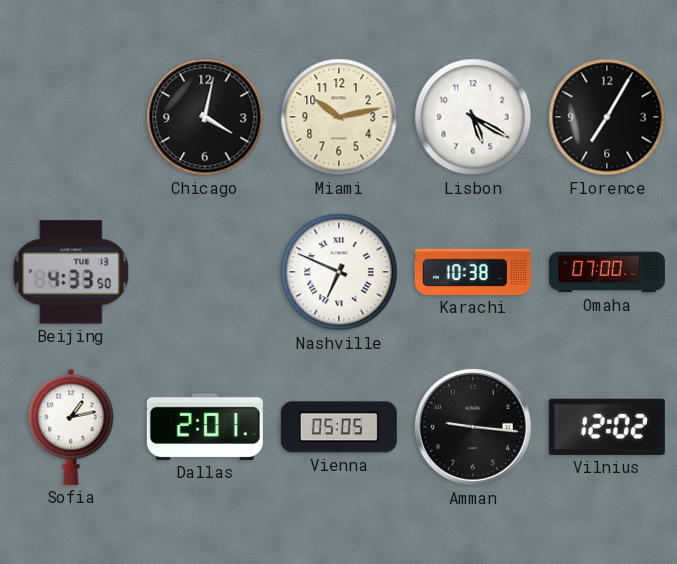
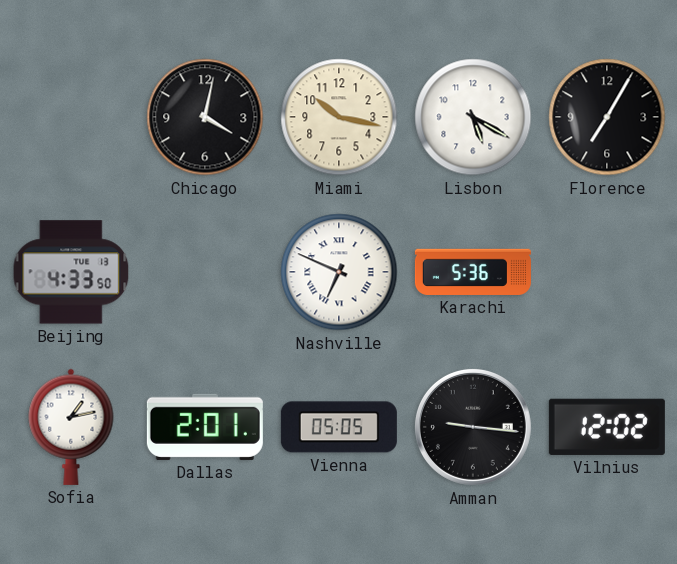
Miami: 10:13 -> 10:17
Karachi: 10:38 -> 5:36
Omaha: 07:00 -> none
